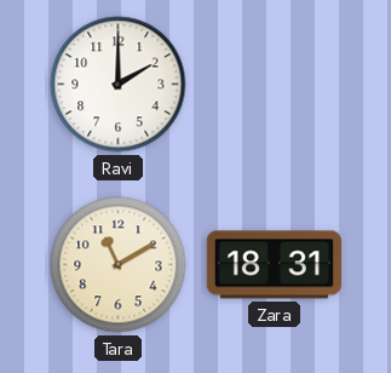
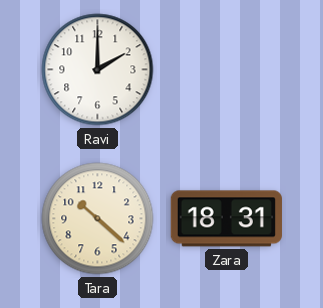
Tara: 11:10 -> 10:22
